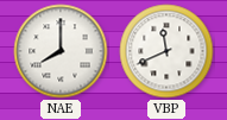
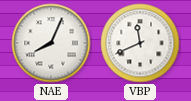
NAE: 8:00 -> 8:04
